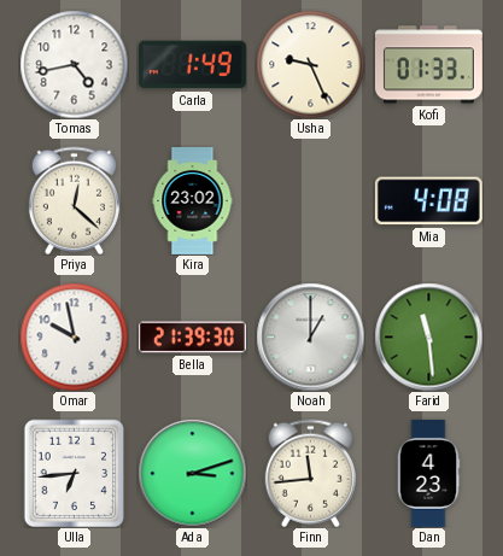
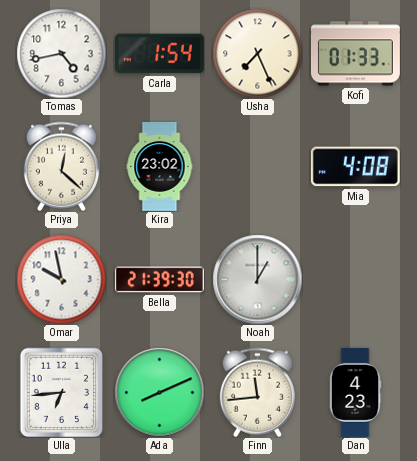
Carla: 1:49 -> 1:54
Usha: 9:26 -> 7:26
Farid: 11:29 -> none
Ada: 3:12 -> 8:11
